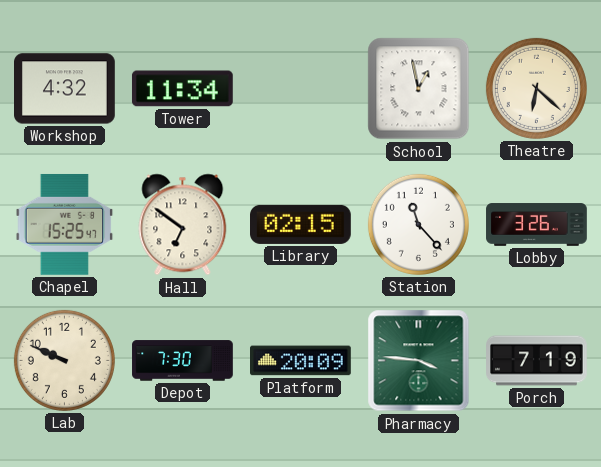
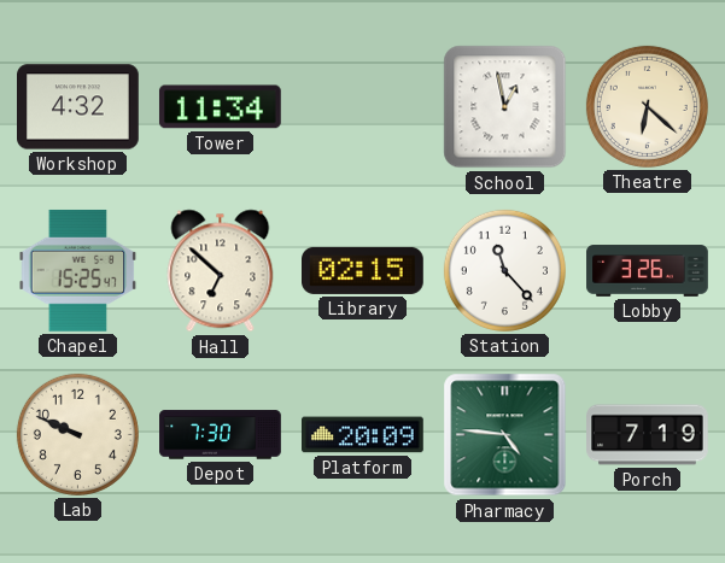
Hall: 6:51 -> 6:52
Pharmacy: 3:46 -> 4:46
